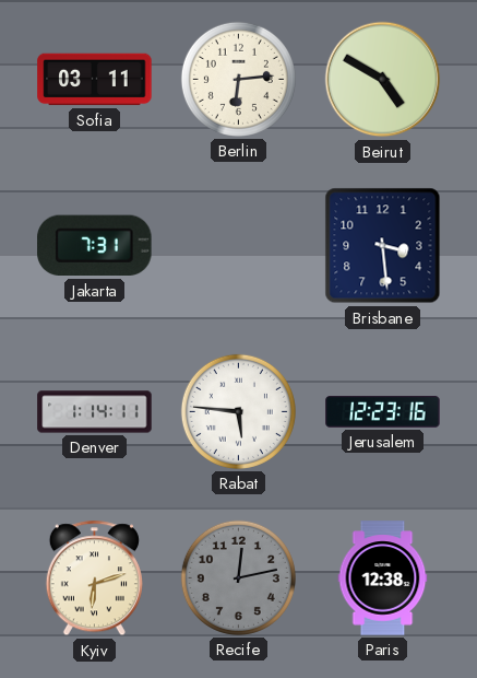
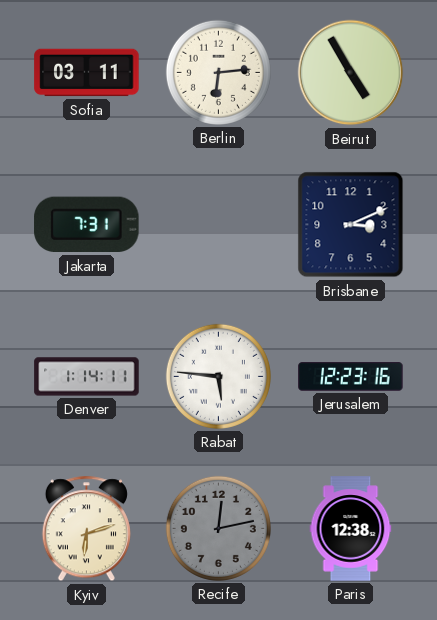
Beirut: 4:50 -> 4:55
Brisbane: 3:29 -> 3:11
